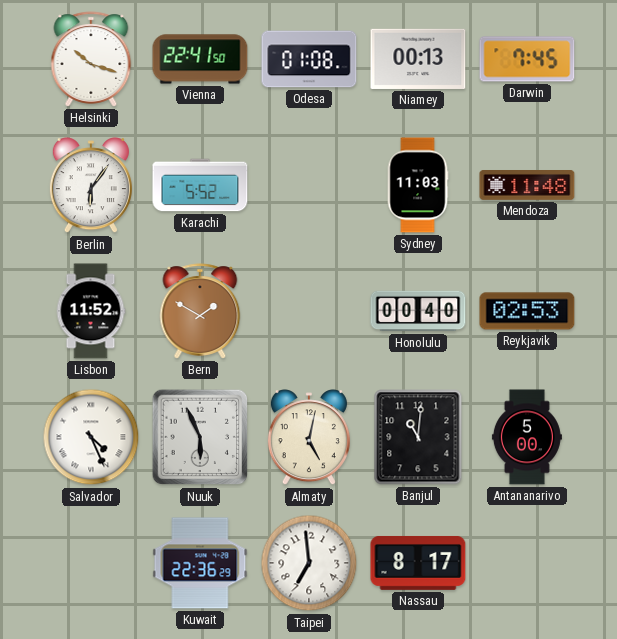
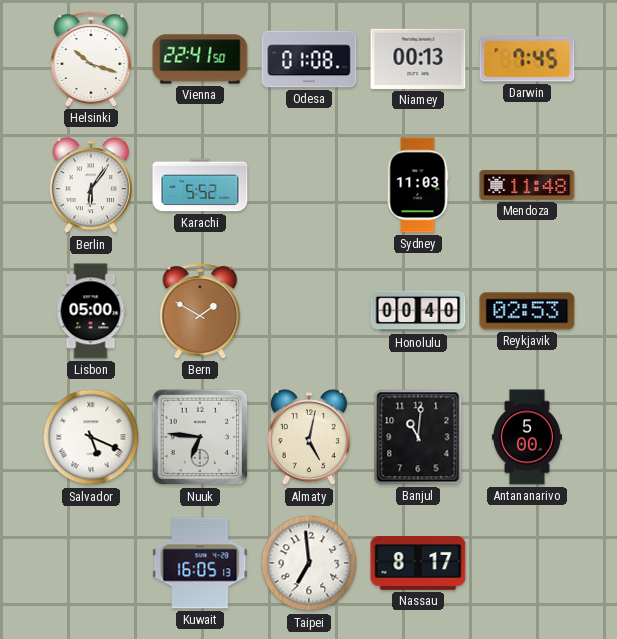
Lisbon: 11:52 -> 05:00
Salvador: 4:26 -> 5:19
Nuuk: 5:56 -> 6:46
Kuwait: 22:36 -> 16:05
